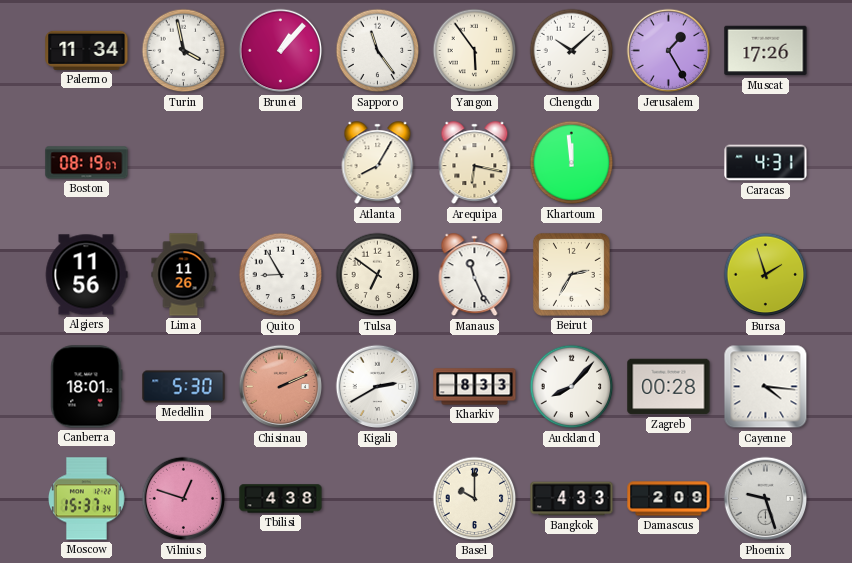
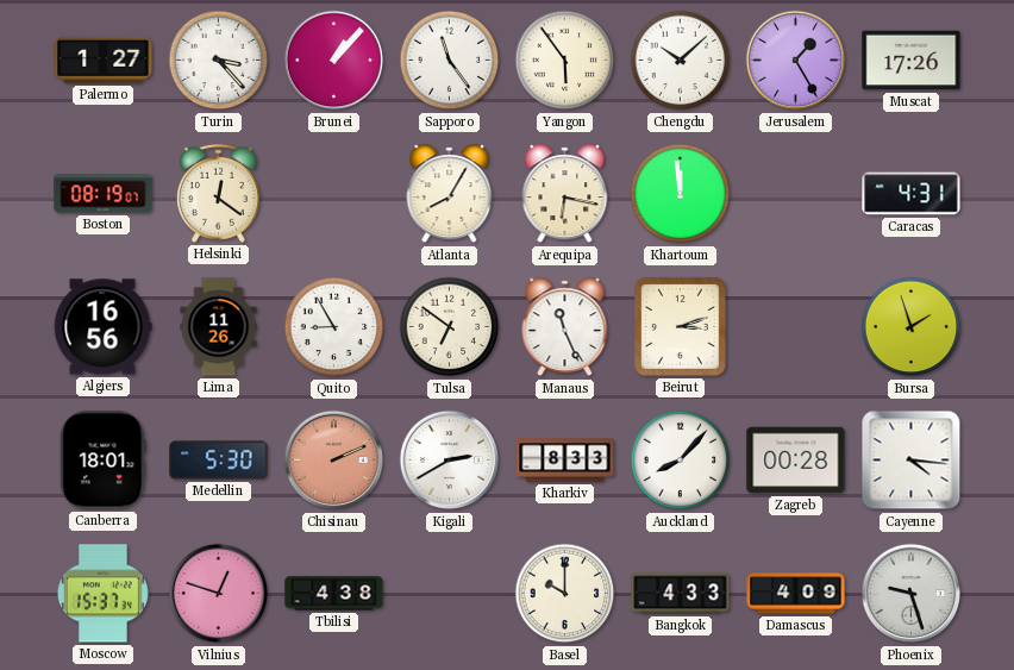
Palermo: 11:34 -> 1:27
Turin: 3:58 -> 3:23
Helsinki: none -> 12:21
Algiers: 11:56 -> 16:56
Beirut: 2:35 -> 3:12
Damascus: 2:09 -> 4:09
